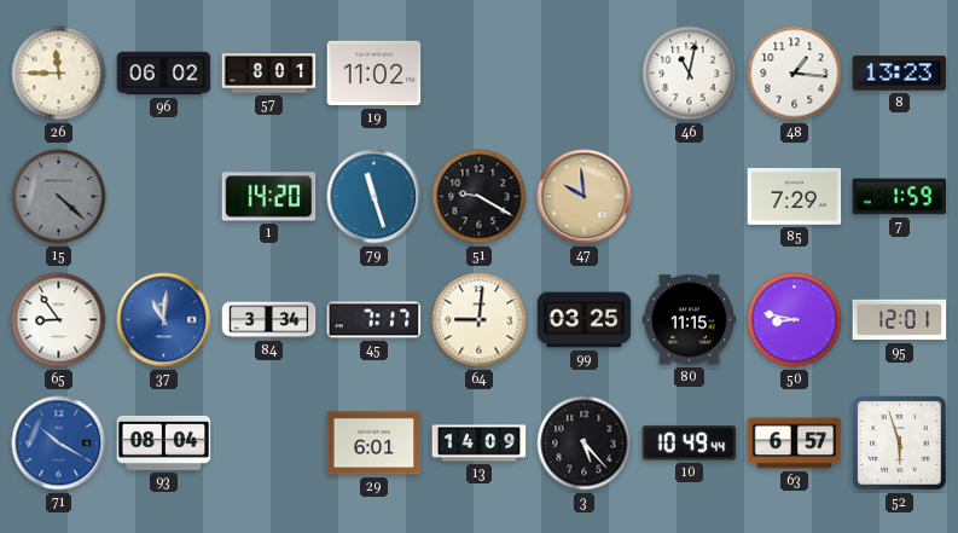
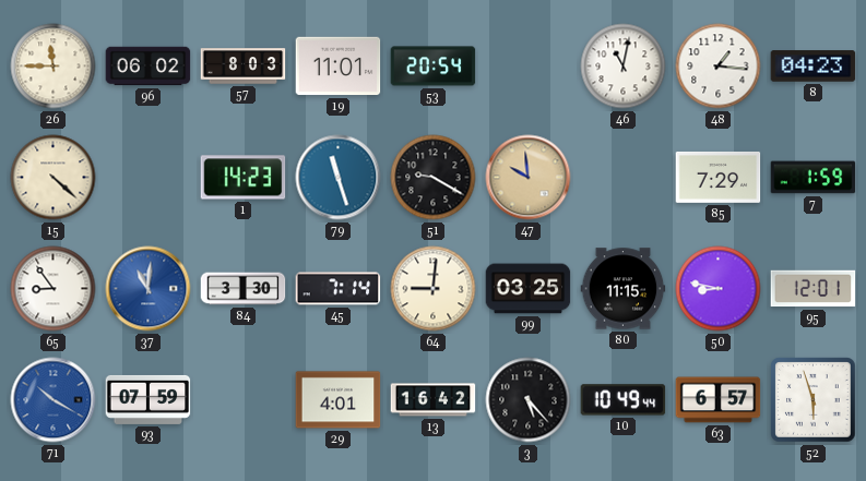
57: 8:01 -> 8:03
19: 11:02 -> 11:01
53: none -> 20:54
8: 13:23 -> 04:23
15 dial: grey -> cream
1: 14:20 -> 14:23
84: 3:34 -> 3:30
45: 7:17 -> 7:14
93: 08:04 -> 07:59
29: 6:01 -> 4:01
13: 14:09 -> 16:42
